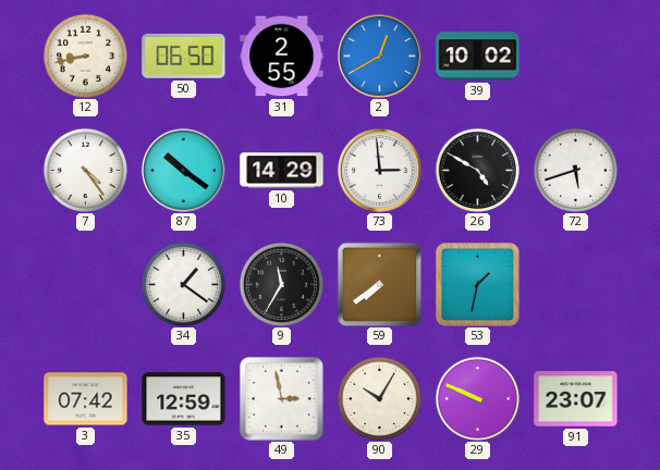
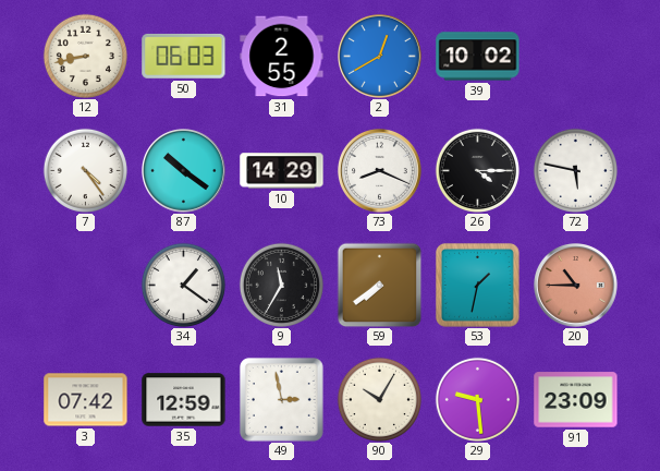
50: 06:50 -> 06:03
73: 2:59 -> 8:19
26: 4:50 -> 4:15
72: 5:42 -> 5:47
20: none -> 10:45
29: 9:49 -> 9:29
91: 23:07 -> 23:09
